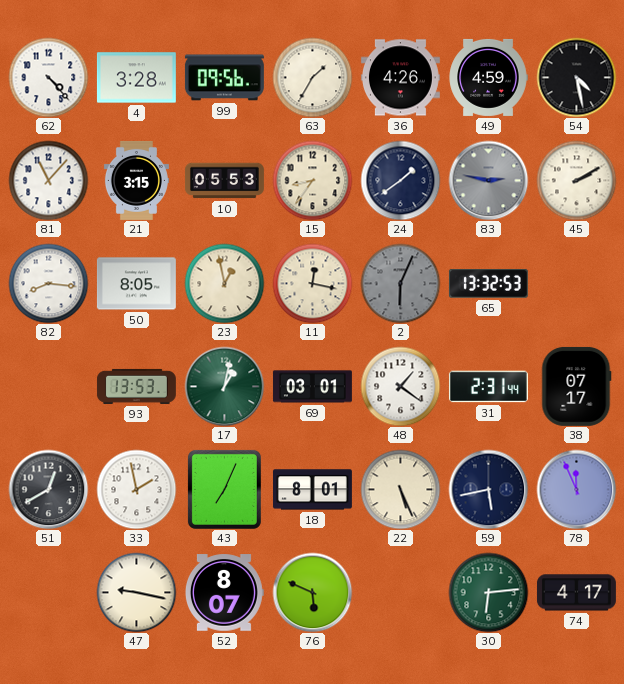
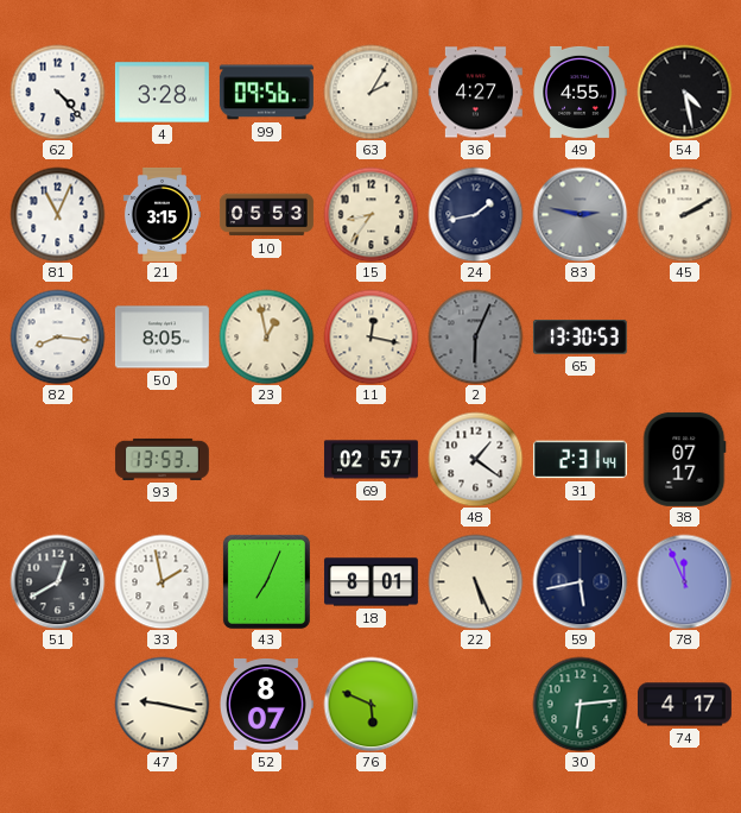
63: 1:35 -> 2:05
36: 4:26 -> 4:27
49: 4:59 -> 4:55
81: 11:07 -> 11:04
24: 1:39 -> 1:43
65: 13:32 -> 13:30
17: 1:02 -> none
69: 03:01 -> 02:57
